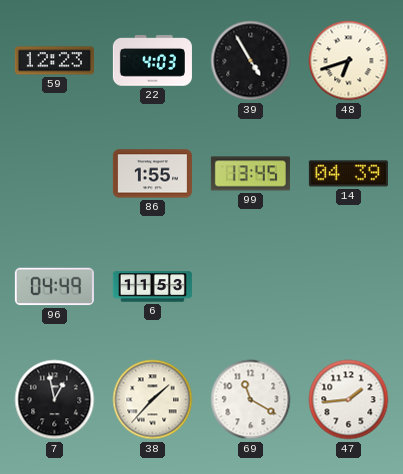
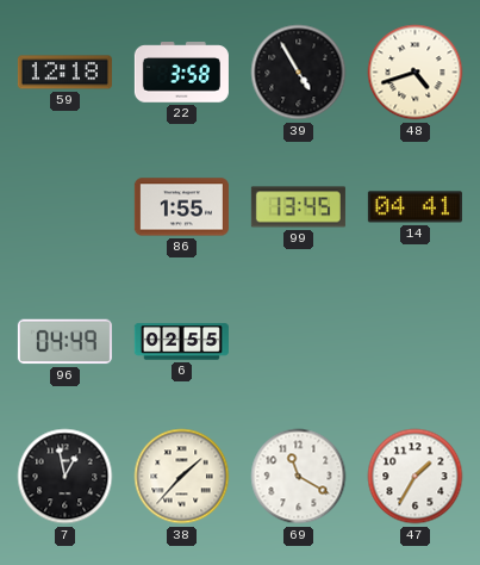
59: 12:23 -> 12:18
22: 4:03 -> 3:58
48: 6:42 -> 4:42
14: 04:39 -> 04:41
6: 11:53 -> 02:55
47: 1:44 -> 1:35
